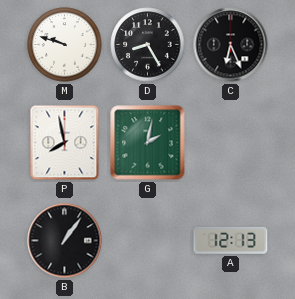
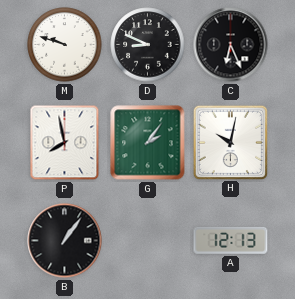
D: 8:25 -> 8:49
G: 2:02 -> 2:06
H: none -> 10:02
